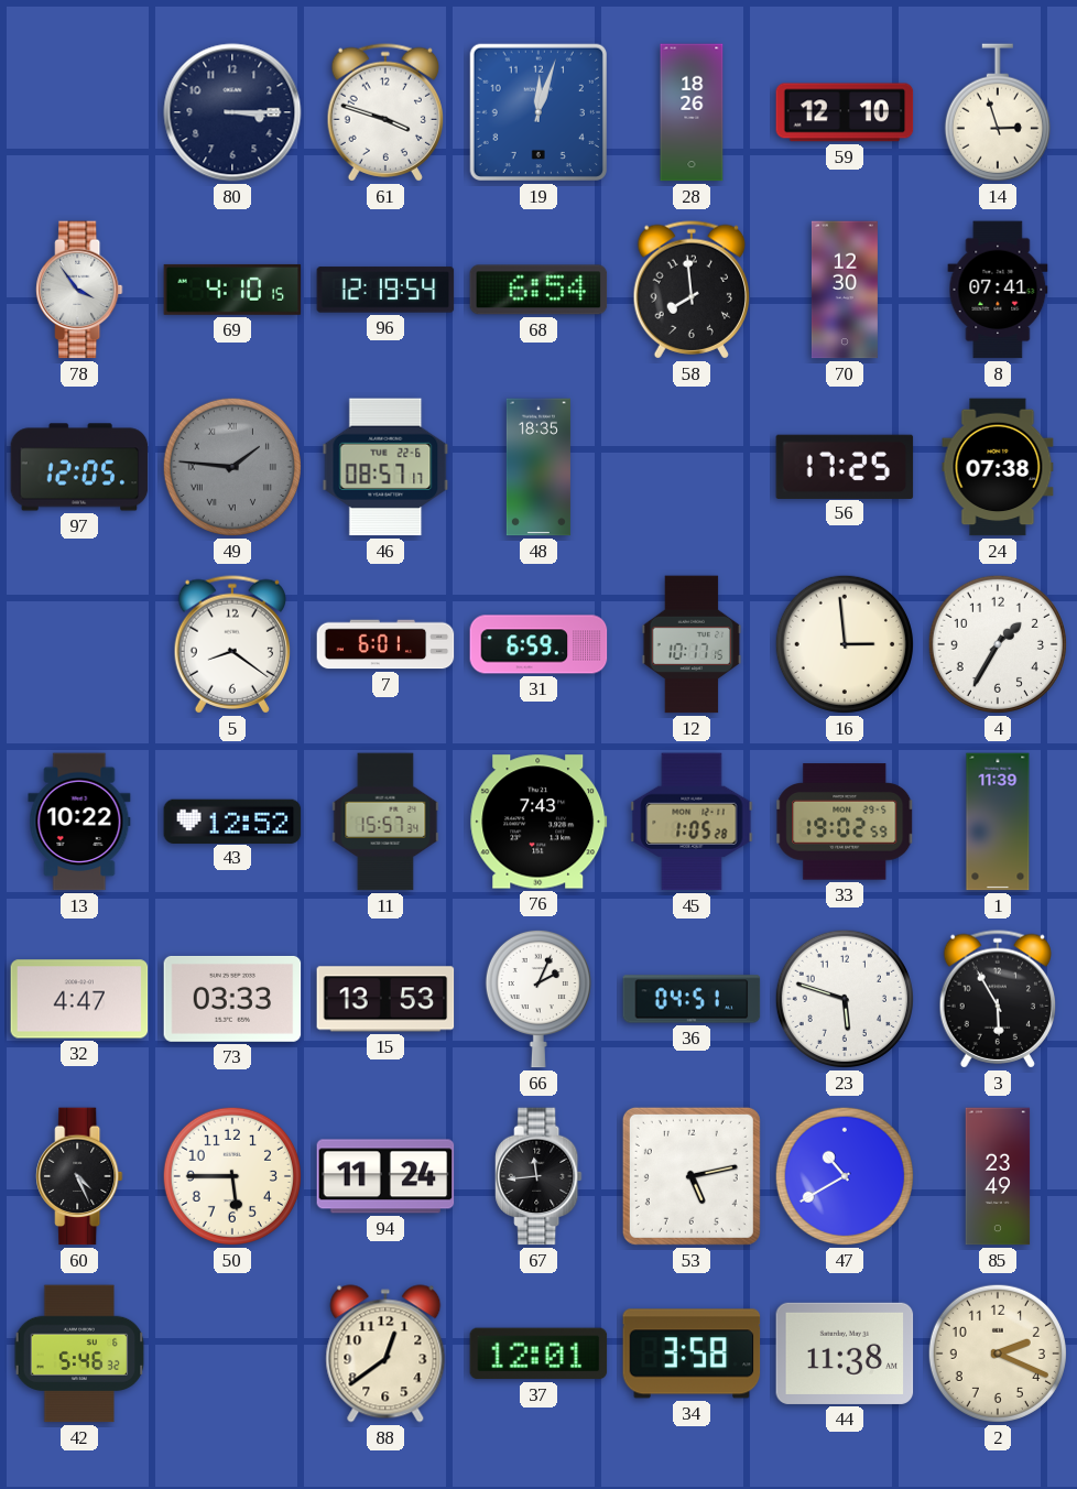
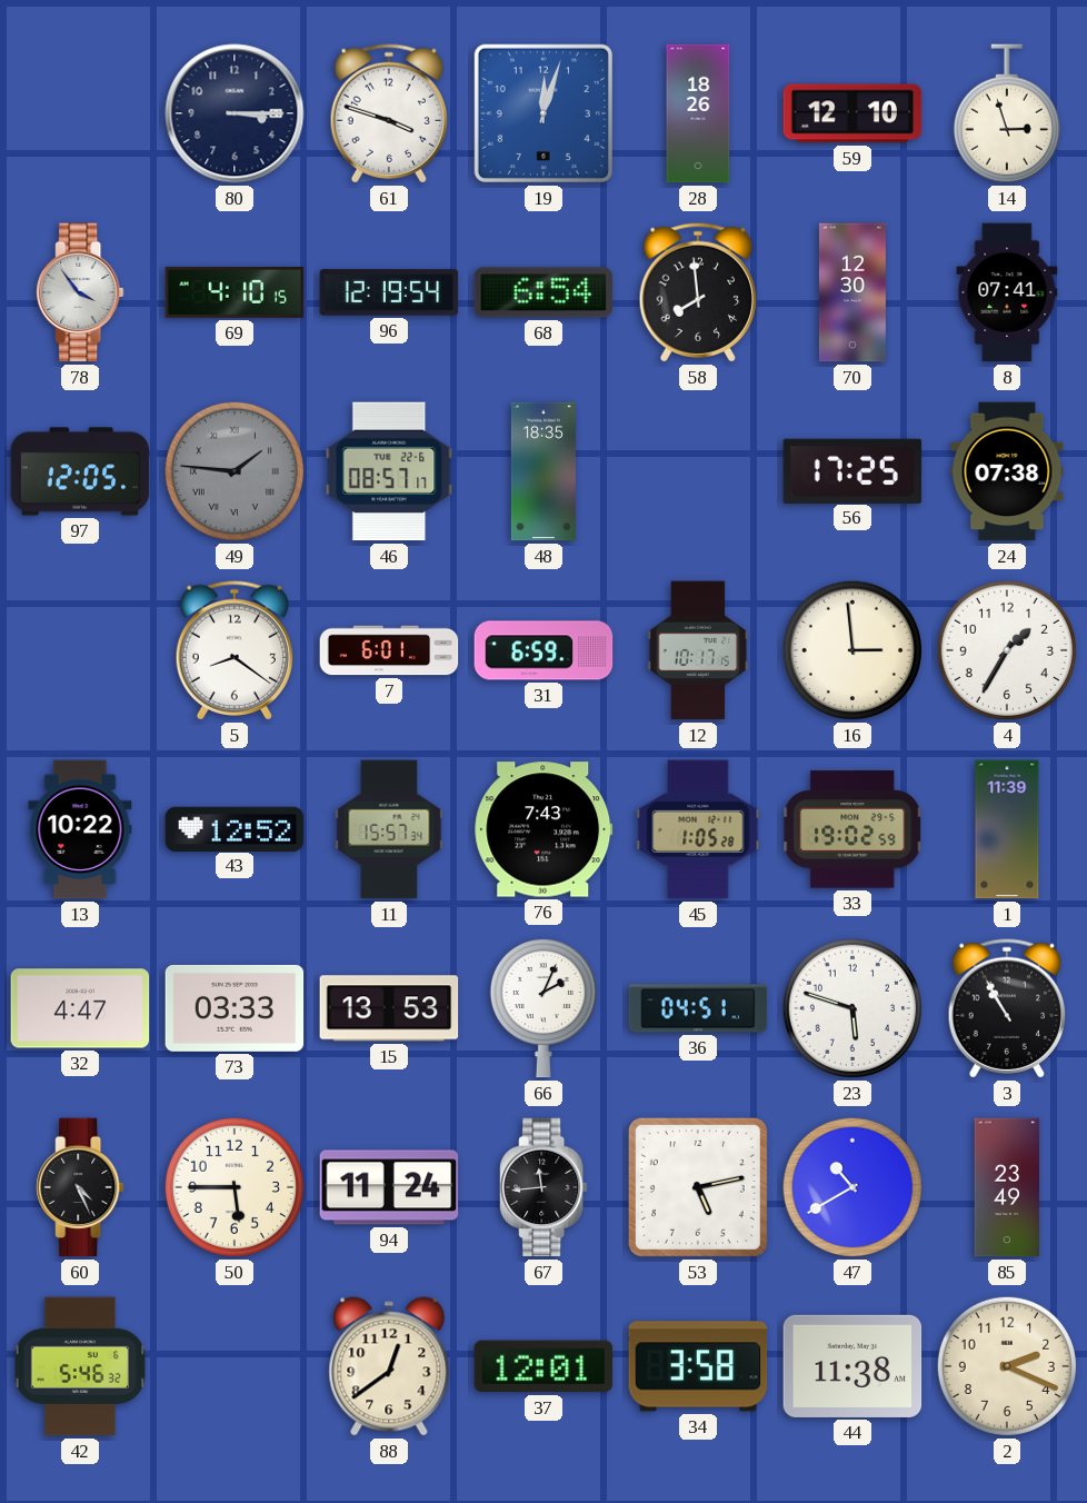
3: 5:55 -> 10:55
